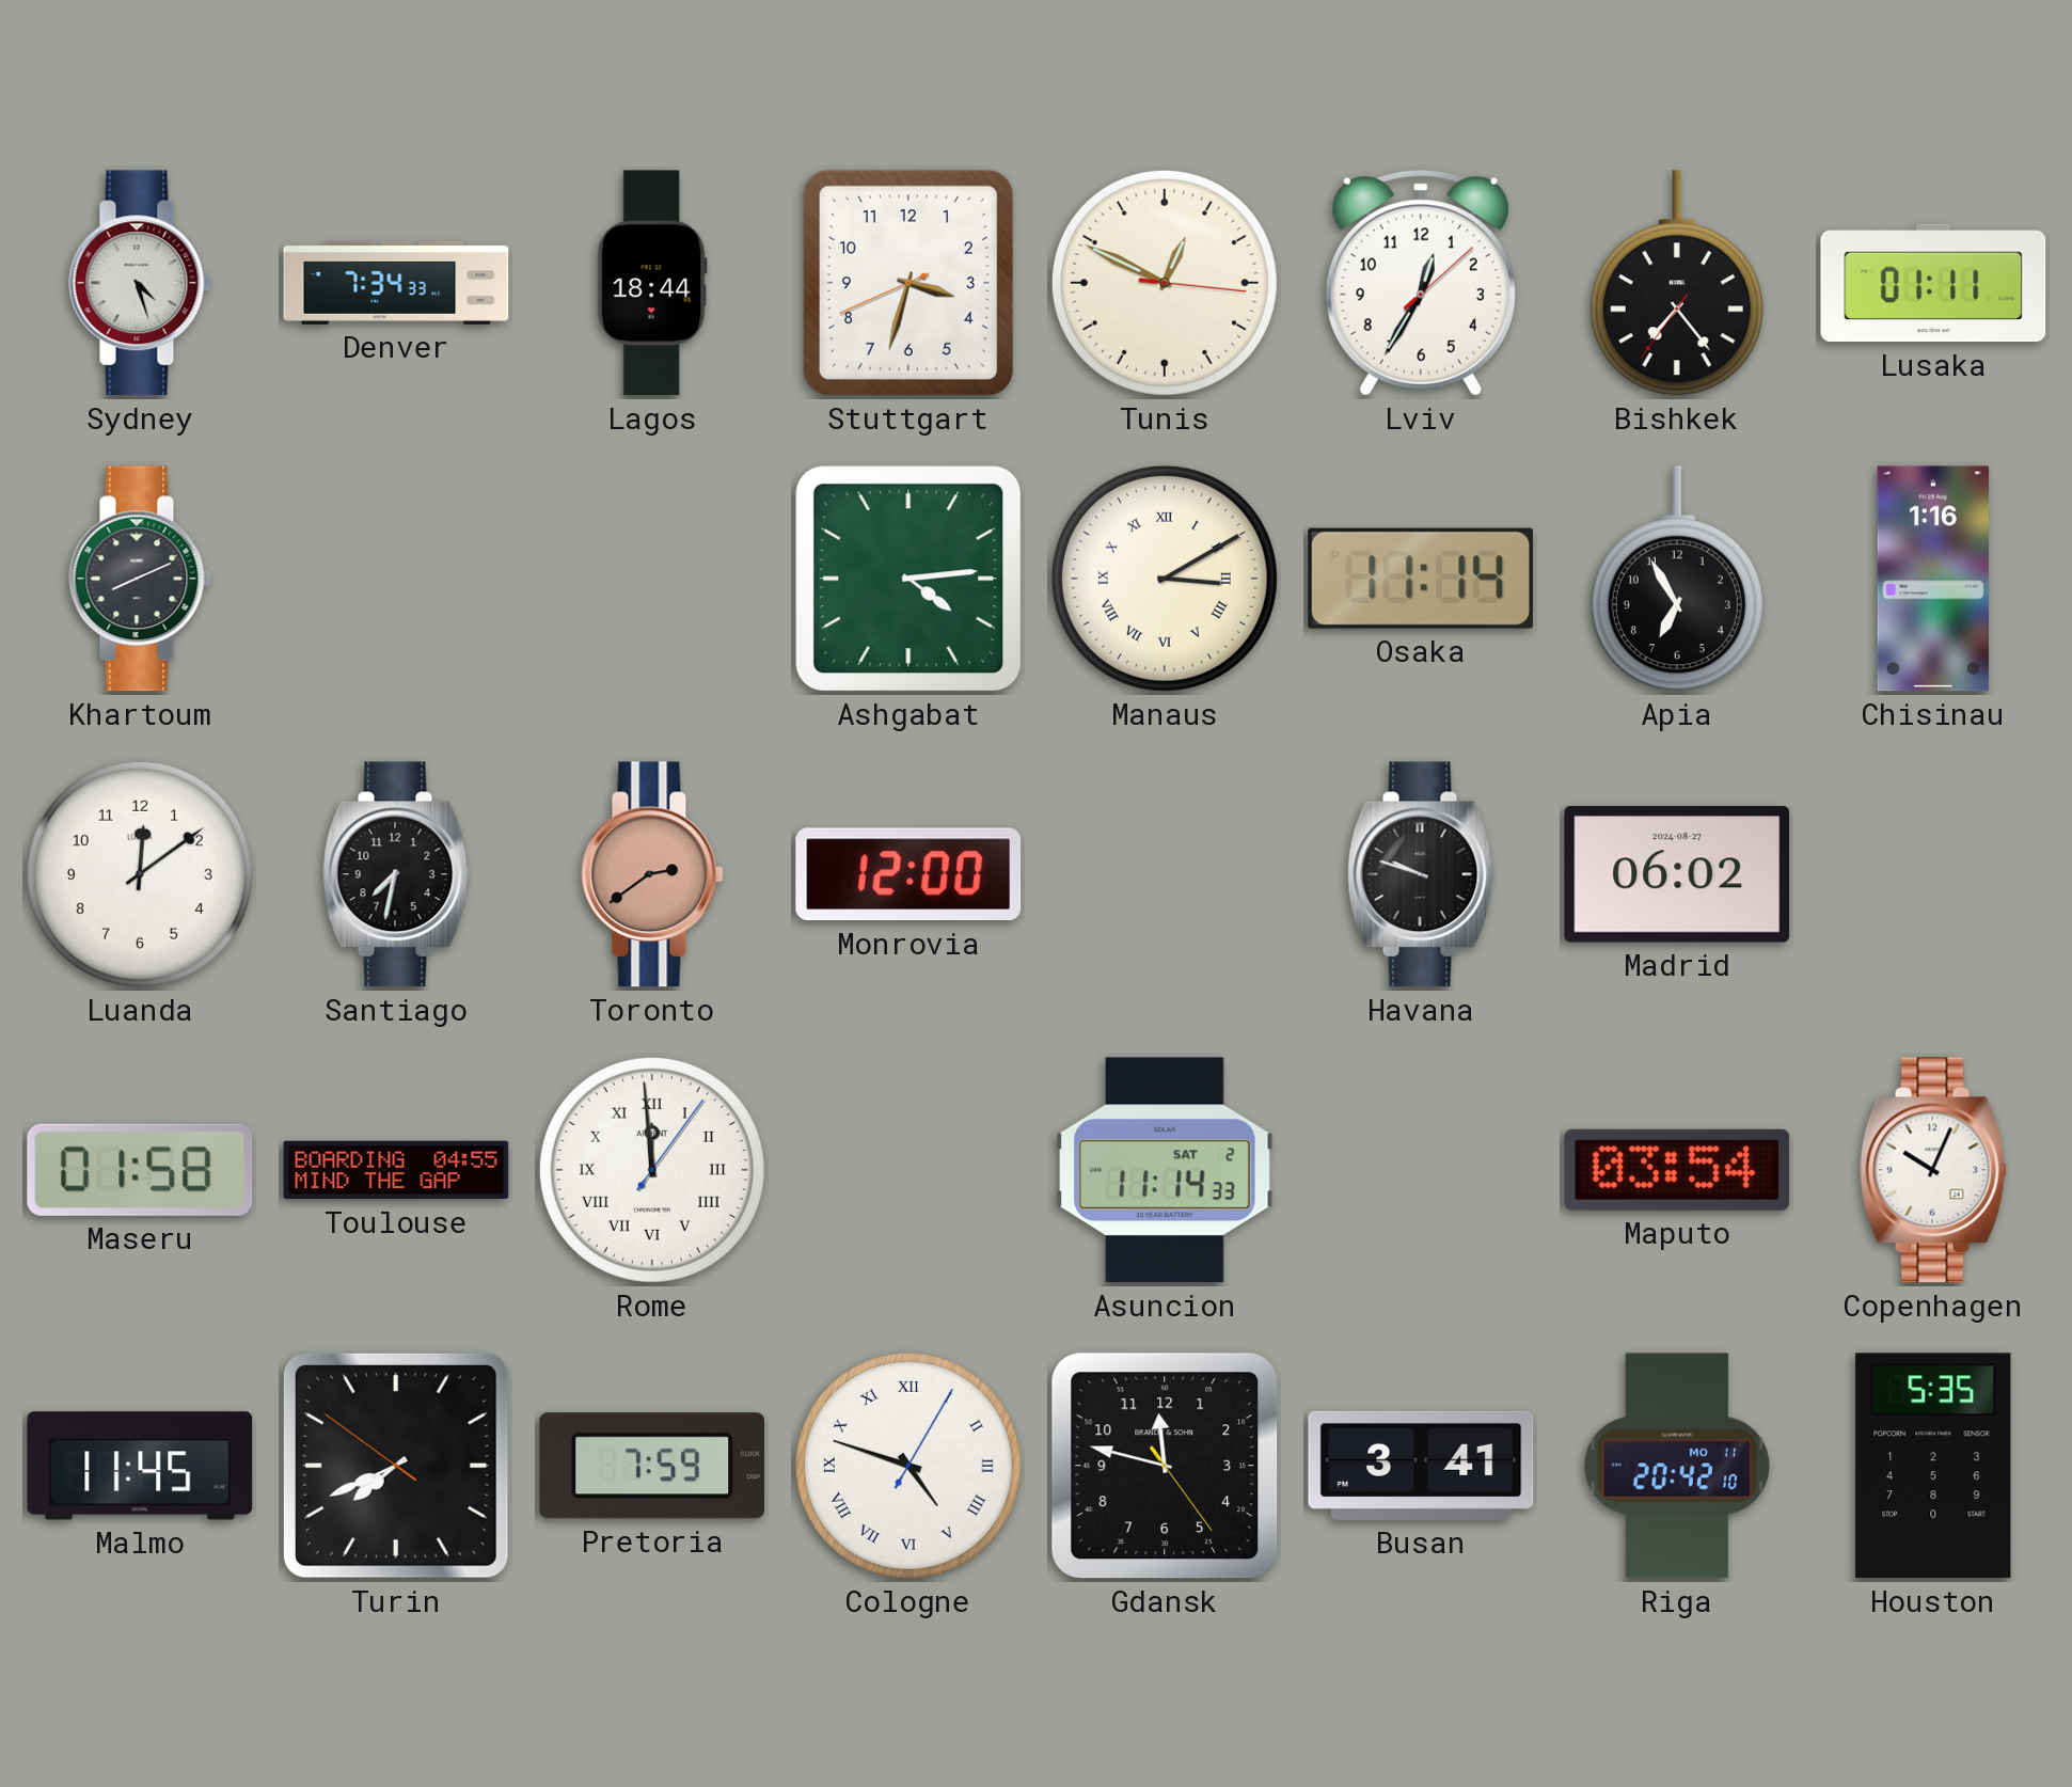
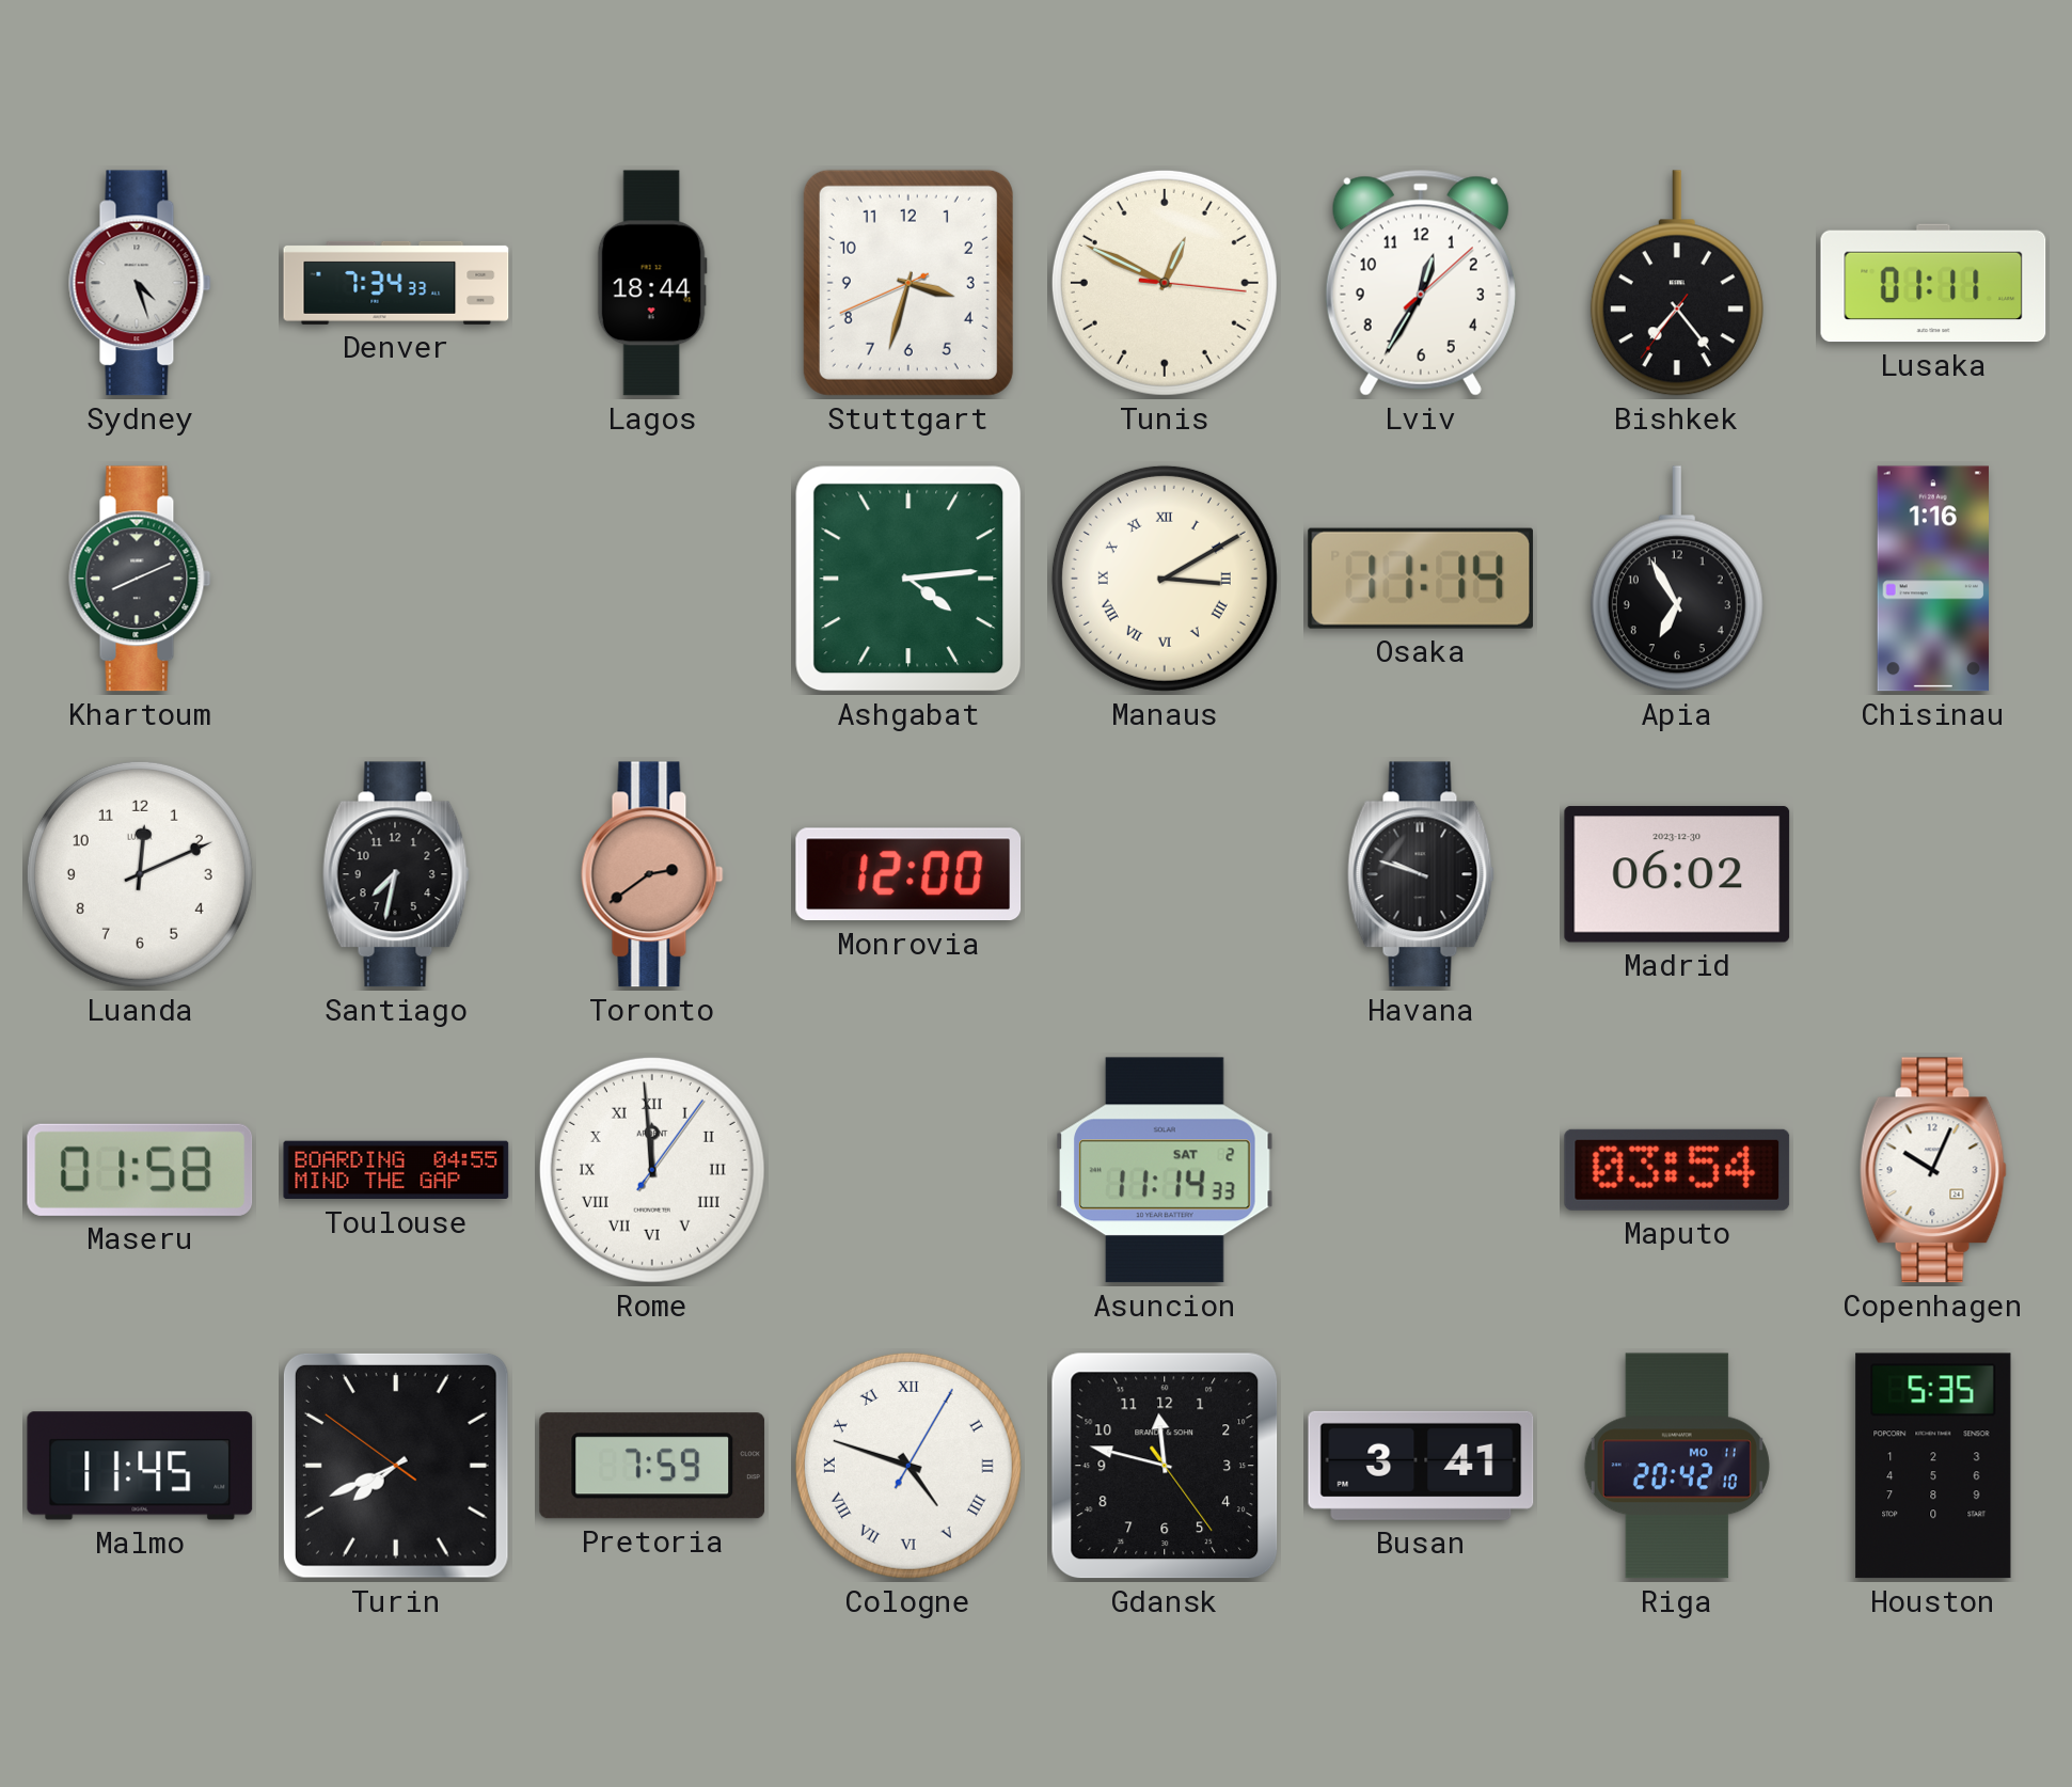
Luanda: 12:09 -> 12:11
Madrid date: 2024-08-27 -> 2023-12-30
